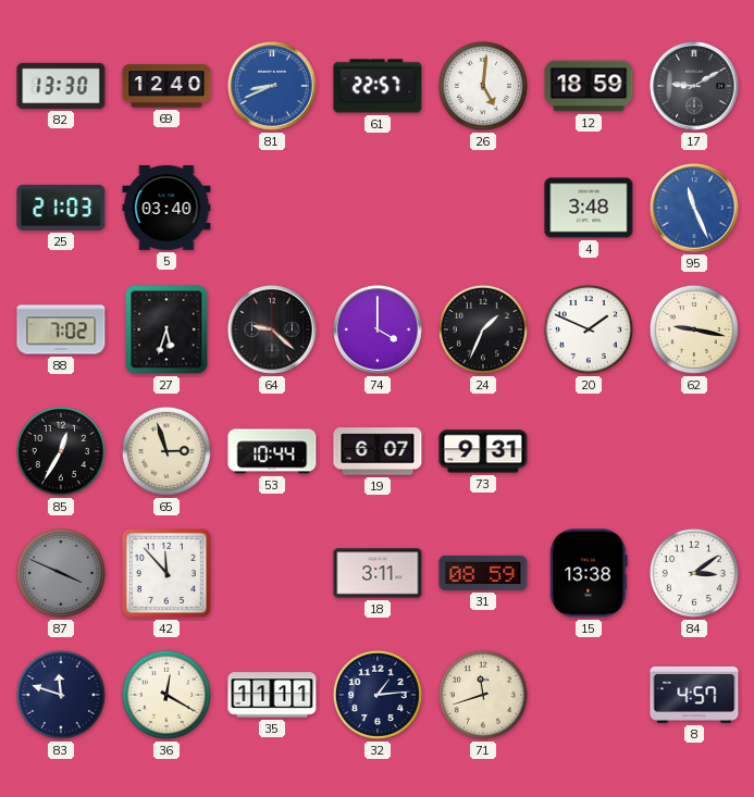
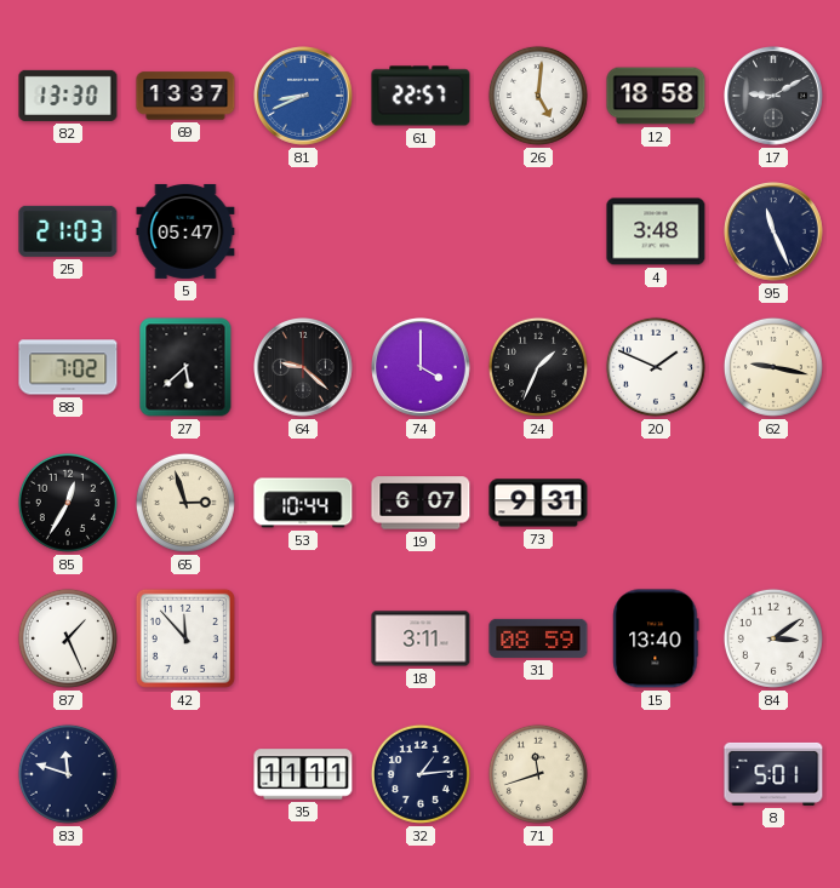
69: 12:40 -> 13:37
12: 18:59 -> 18:58
5: 03:40 -> 05:47
95 dial: blue -> navy
27: 5:33 -> 5:38
87: 3:49 -> 1:26
87 dial: grey -> white
15: 13:38 -> 13:40
36: 12:20 -> none
8: 4:57 -> 5:01
